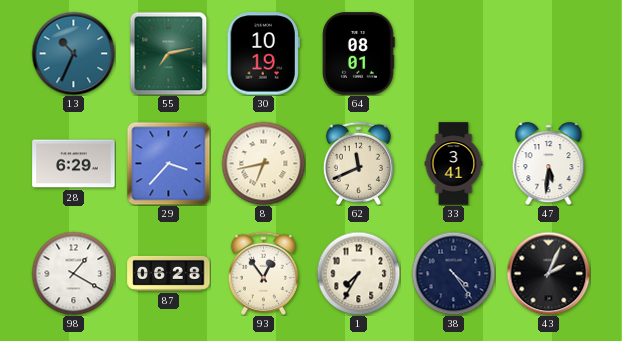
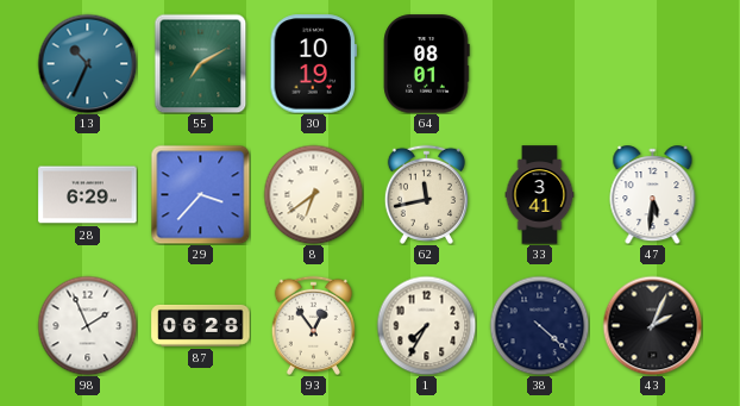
55: 7:13 -> 7:10
8: 6:43 -> 6:39
62: 11:41 -> 11:43
98: 1:20 -> 1:56
38: 4:24 -> 4:22
